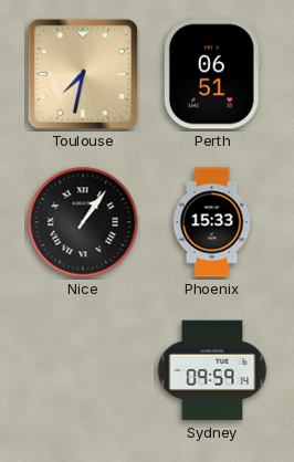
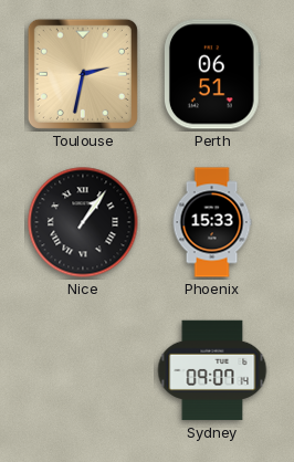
Toulouse: 7:32 -> 2:32
Sydney: 09:59 -> 09:07
